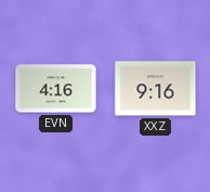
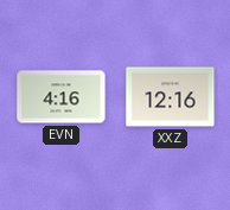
XXZ: 9:16 -> 12:16
